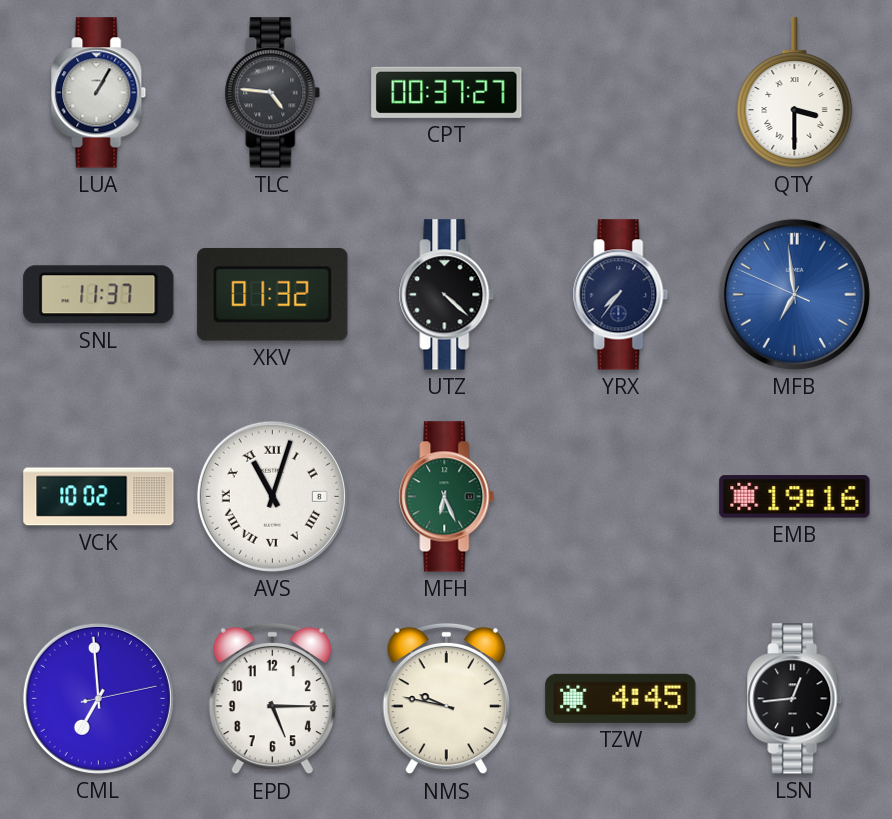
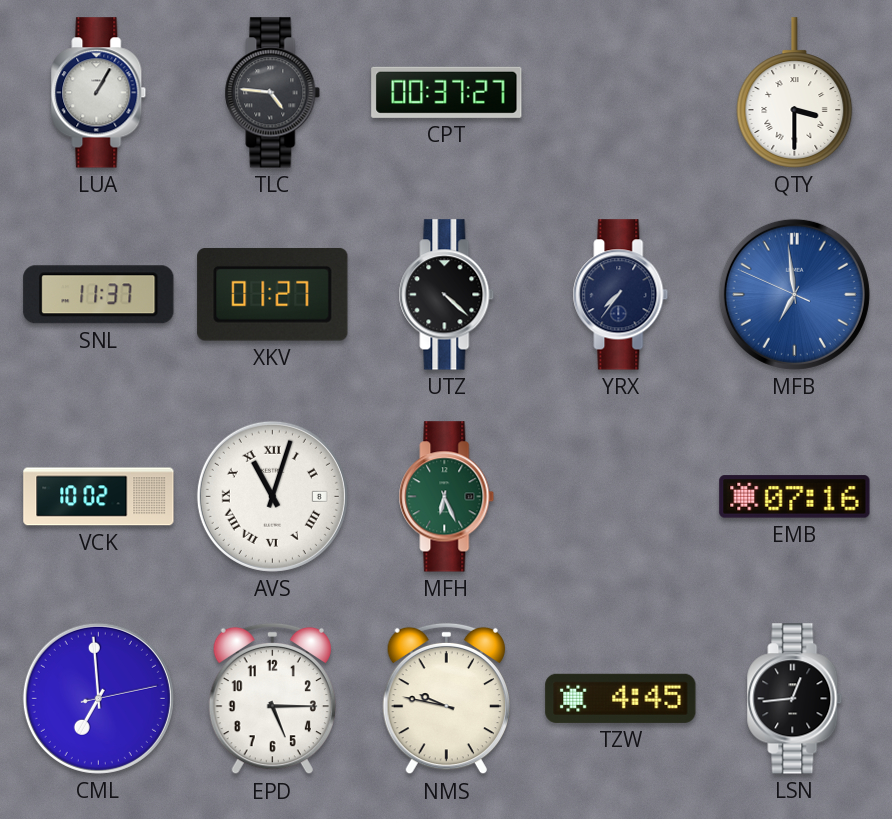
XKV: 01:32 -> 01:27
EMB: 19:16 -> 07:16
